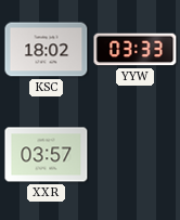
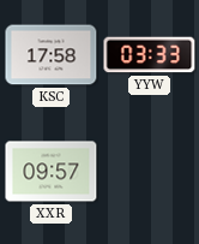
KSC: 18:02 -> 17:58
XXR: 03:57 -> 09:57
